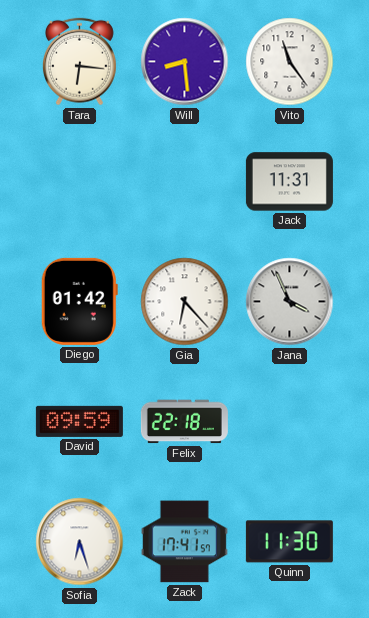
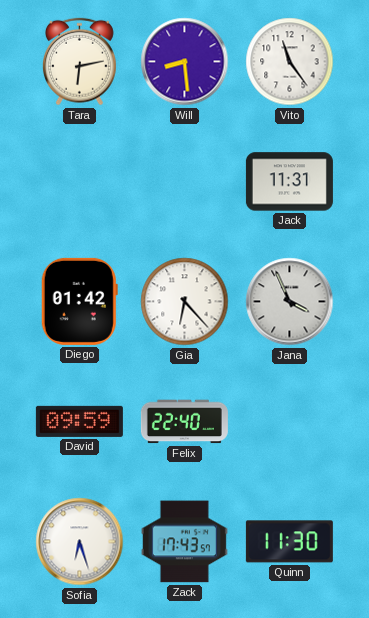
Tara: 6:16 -> 6:13
Felix: 22:18 -> 22:40
Zack: 17:41 -> 17:43
